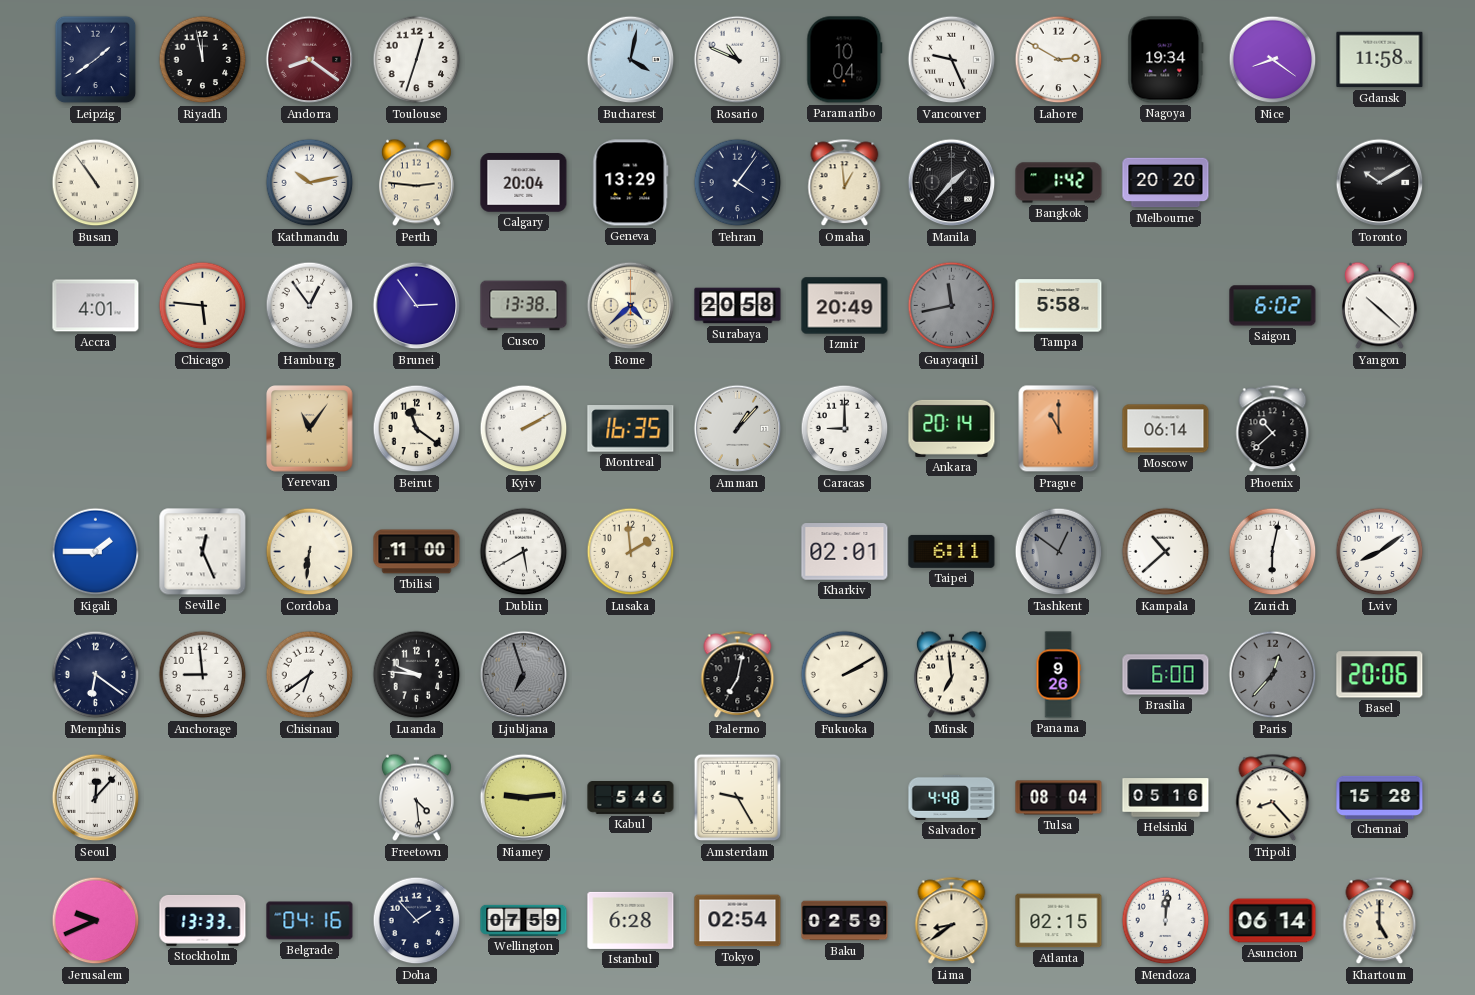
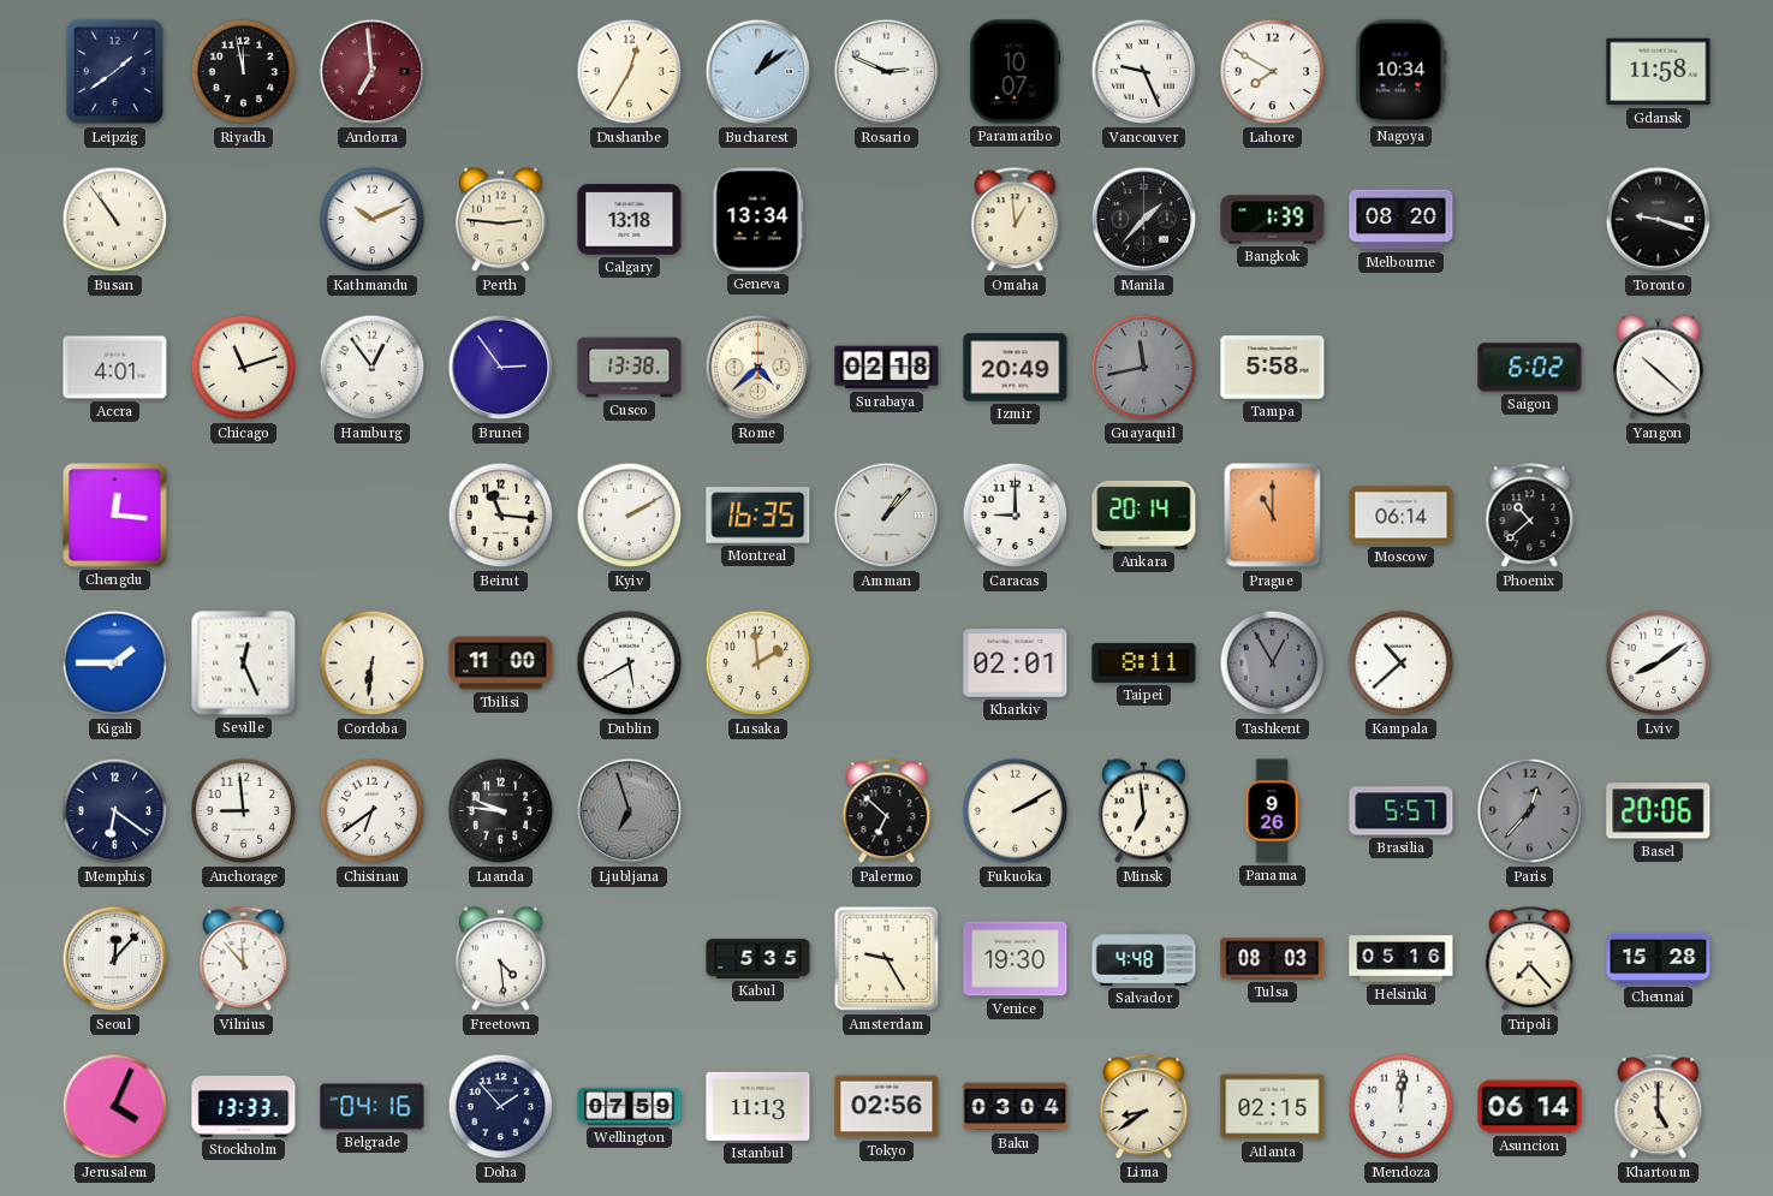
Andorra: 8:21 -> 6:59
Toulouse: 12:33 -> none
Dushanbe: none -> 12:35
Bucharest: 4:02 -> 1:09
Rosario: 10:49 -> 2:49
Paramaribo: 10:04 -> 10:07
Lahore: 2:50 -> 7:50
Nagoya: 19:34 -> 10:34
Nice: 8:21 -> none
Kathmandu: 10:13 -> 10:11
Calgary: 20:04 -> 13:18
Geneva: 13:29 -> 13:34
Tehran: 4:06 -> none
Bangkok: 1:42 -> 1:39
Melbourne: 20:20 -> 08:20
Toronto: 10:10 -> 9:18
Chicago: 5:46 -> 11:12
Surabaya: 20:58 -> 02:18
Chengdu: none -> 12:16
Yerevan: 11:06 -> none
Beirut: 11:21 -> 11:16
Taipei: 6:11 -> 8:11
Tashkent: 12:51 -> 12:55
Zurich: 6:02 -> none
Palermo: 7:02 -> 6:52
Brasilia: 6:00 -> 5:57
Vilnius: none -> 11:53
Niamey: 9:14 -> none
Kabul: 5:46 -> 5:35
Venice: none -> 19:30
Tulsa: 08:04 -> 08:03
Tripoli: 8:23 -> 7:23
Jerusalem: 9:41 -> 4:04
Istanbul: 6:28 -> 11:13
Tokyo: 02:54 -> 02:56
Baku: 02:59 -> 03:04
